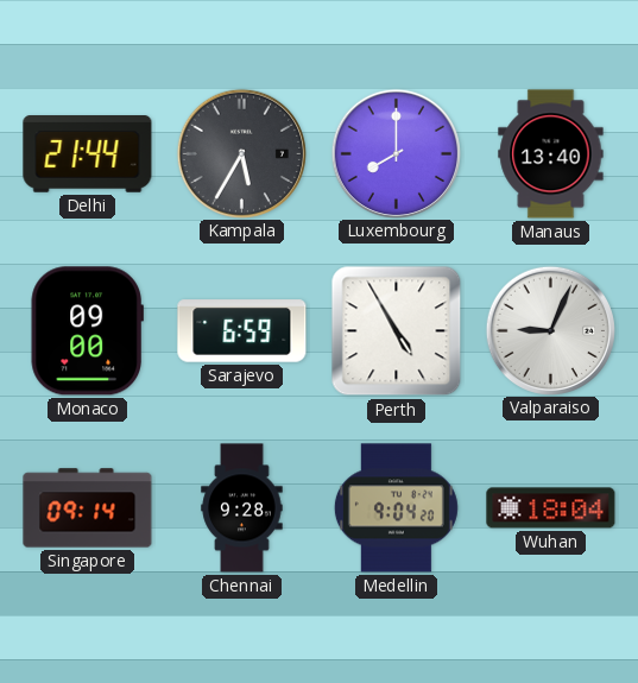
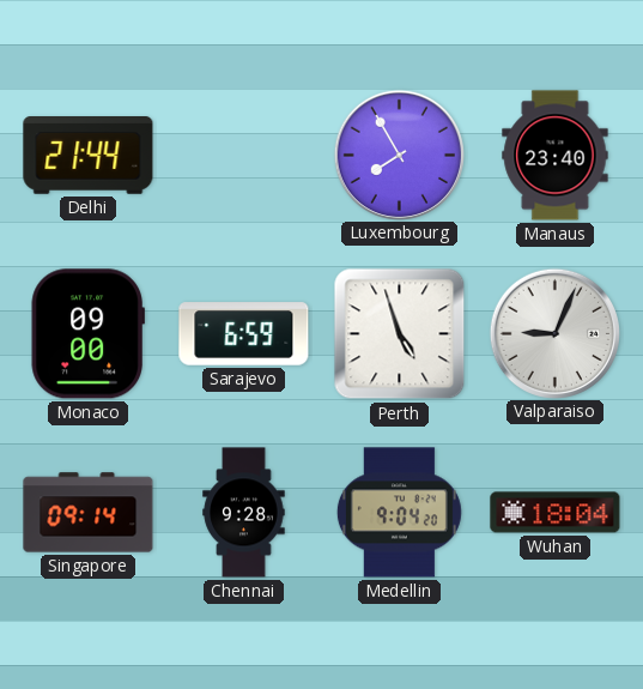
Kampala: 5:35 -> none
Luxembourg: 8:00 -> 7:55
Manaus: 13:40 -> 23:40
Perth: 4:55 -> 4:57
